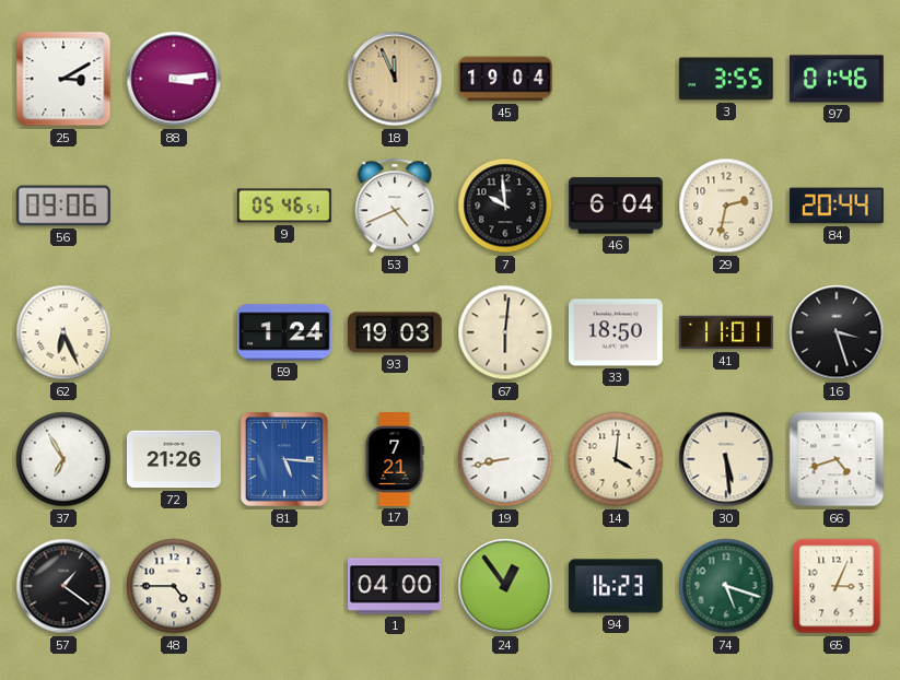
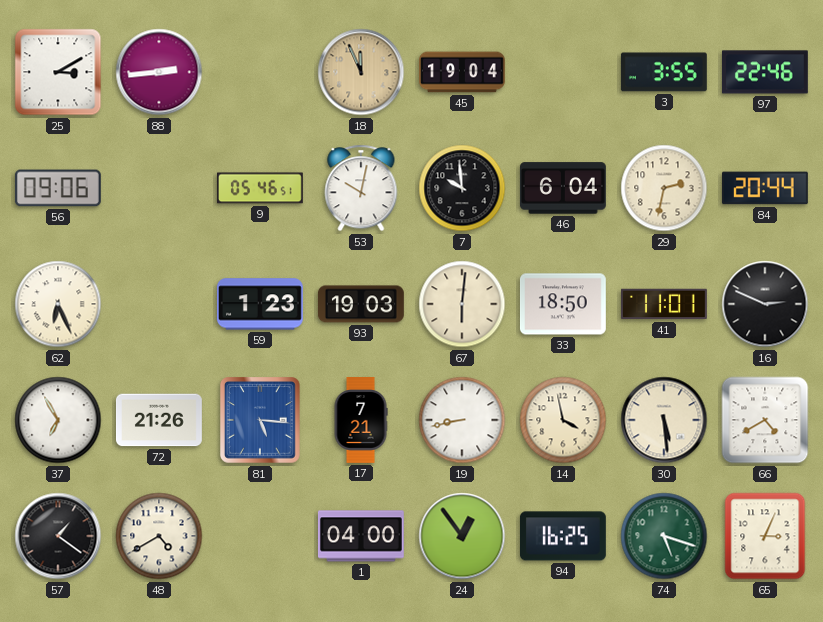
88: 3:14 -> 2:44
97: 01:46 -> 22:46
53: 4:41 -> 10:02
59: 1:24 -> 1:23
16: 3:27 -> 2:49
14: 4:01 -> 3:58
66: 4:42 -> 4:40
48: 4:45 -> 4:40
94: 16:23 -> 16:25
